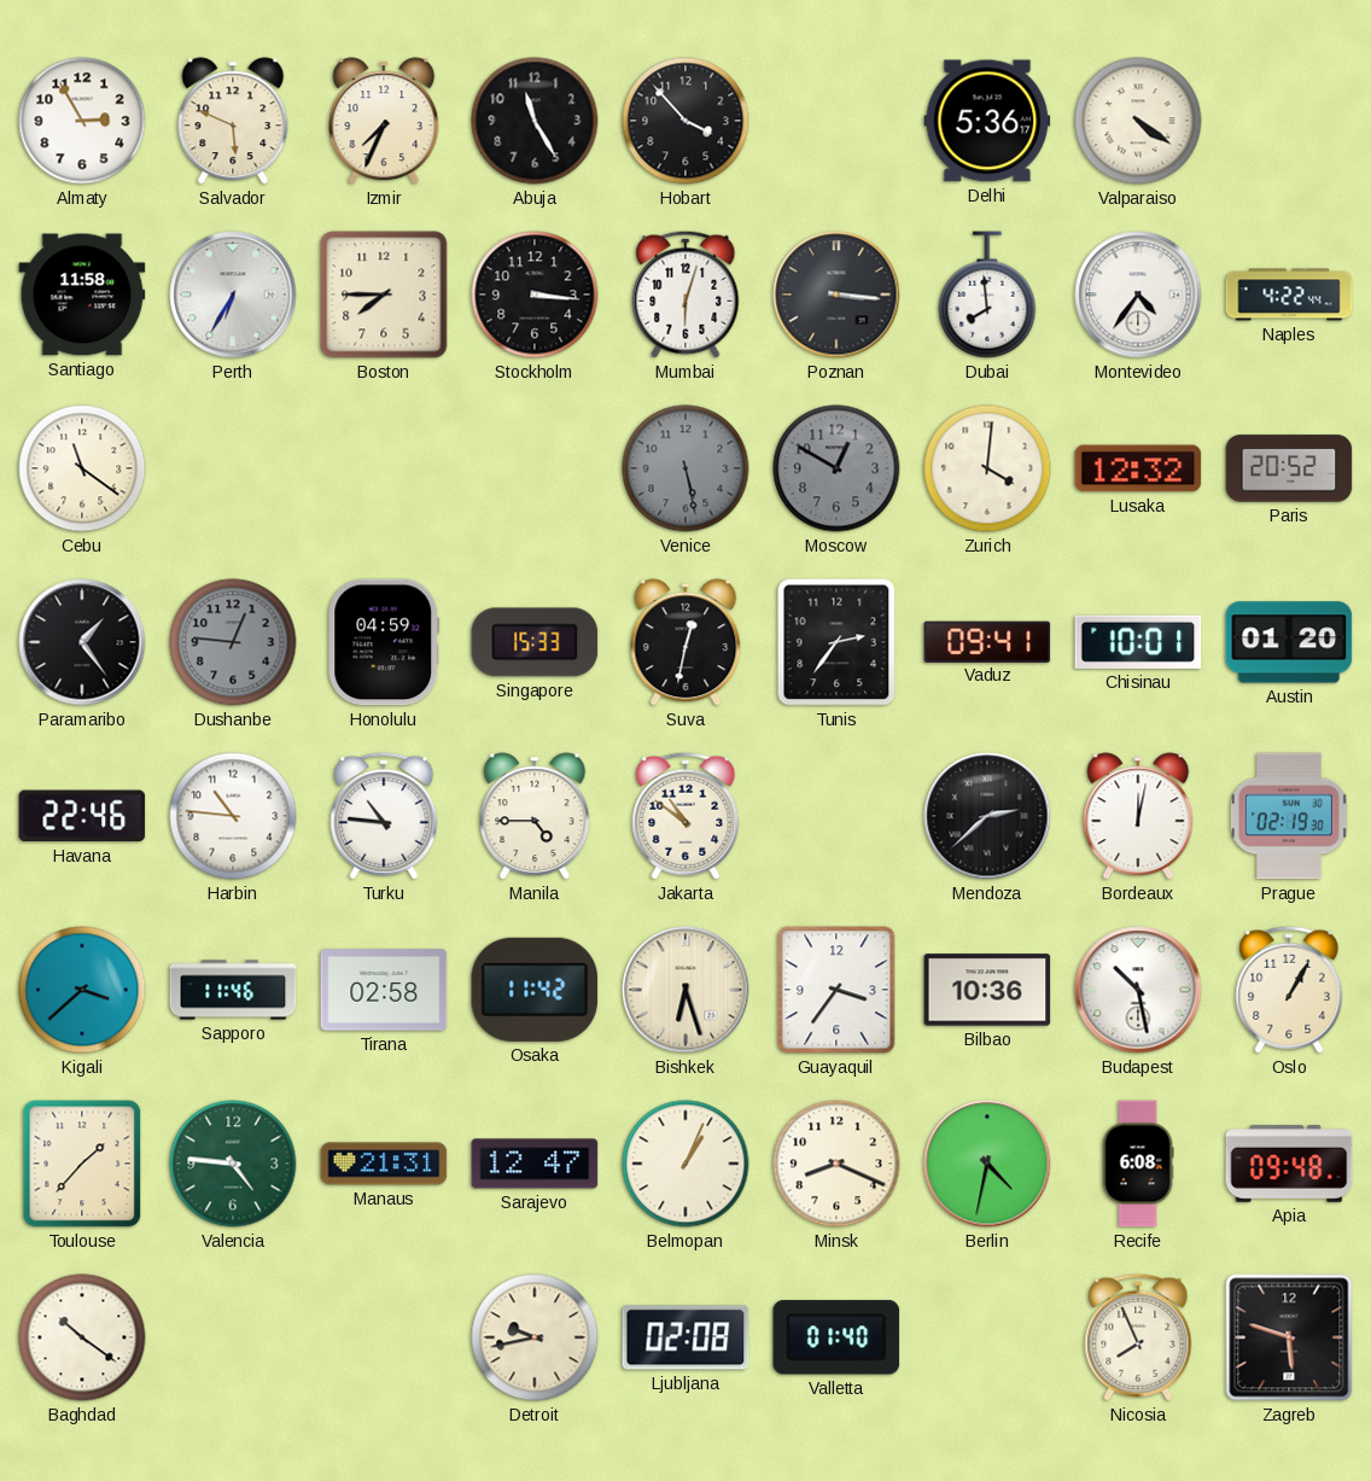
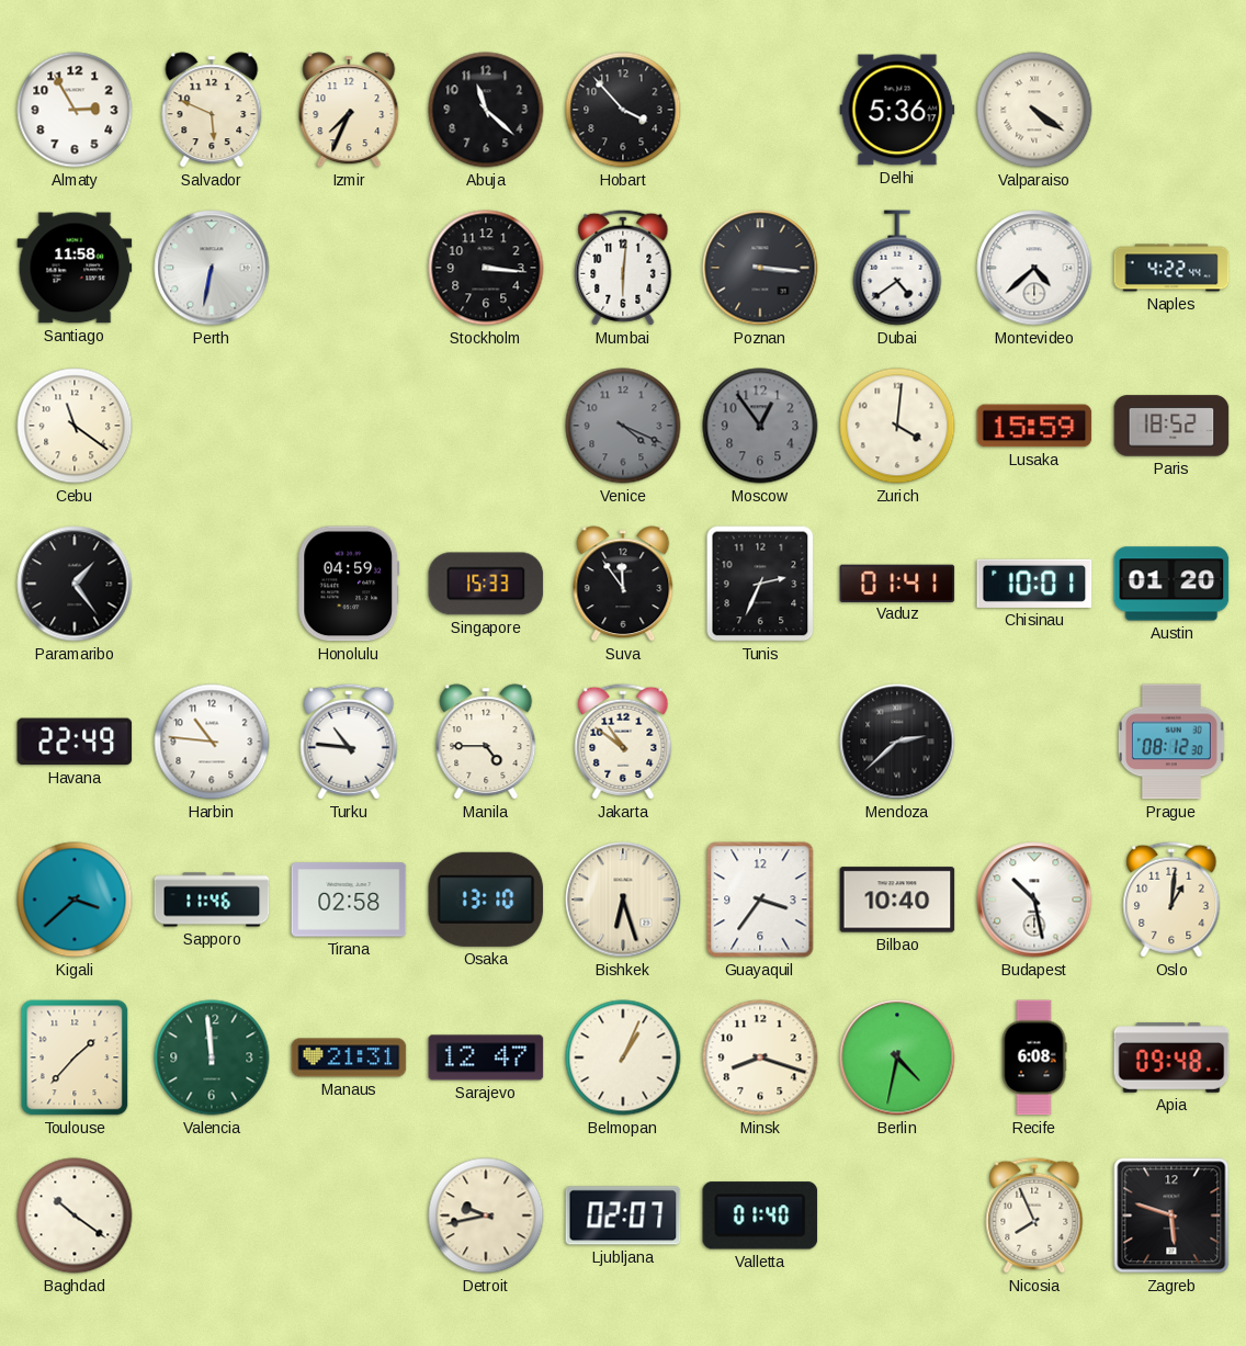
Abuja: 11:25 -> 11:22
Perth: 6:35 -> 6:32
Boston: 7:45 -> none
Mumbai: 6:03 -> 6:01
Dubai: 7:59 -> 4:39
Montevideo: 4:36 -> 4:38
Venice: 5:28 -> 4:19
Moscow: 12:50 -> 12:54
Lusaka: 12:32 -> 15:59
Paris: 20:52 -> 18:52
Dushanbe: 12:46 -> none
Suva: 12:32 -> 11:54
Tunis: 2:36 -> 2:34
Vaduz: 09:41 -> 01:41
Havana: 22:46 -> 22:49
Bordeaux: 12:02 -> none
Prague: 02:19 -> 08:12
Osaka: 11:42 -> 13:10
Bilbao: 10:36 -> 10:40
Oslo: 1:05 -> 1:01
Valencia: 4:46 -> 11:59
Minsk: 8:19 -> 8:18
Ljubljana: 02:08 -> 02:07
